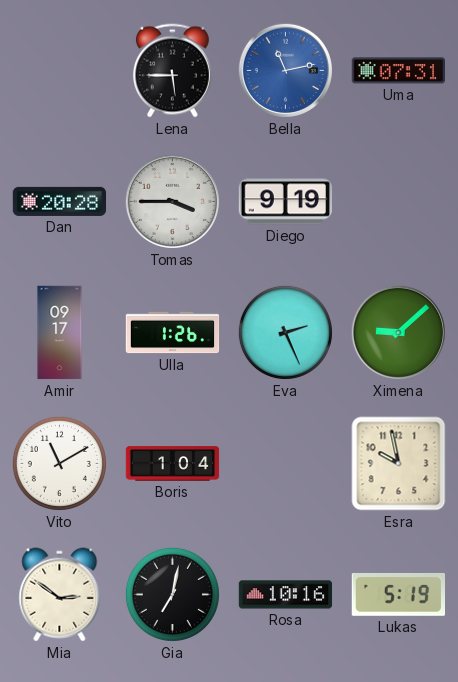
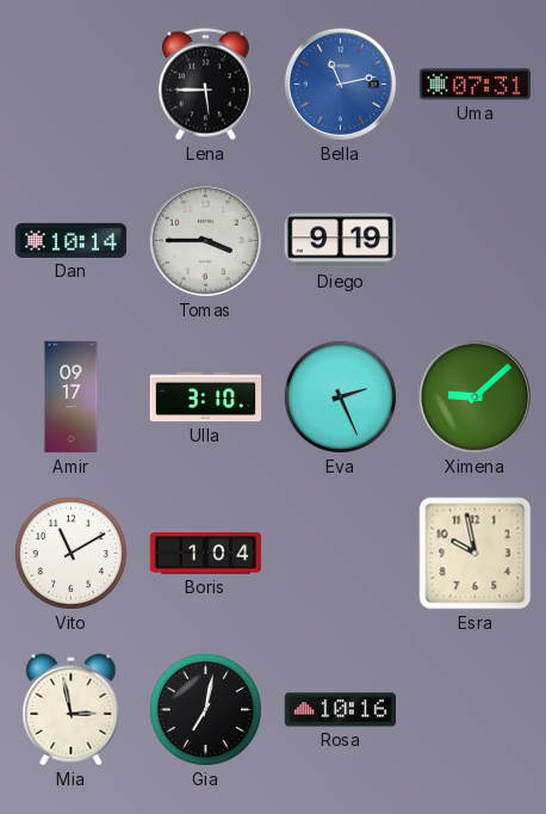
Dan: 20:28 -> 10:14
Ulla: 1:26 -> 3:10
Mia: 2:51 -> 2:58
Lukas: 5:19 -> none
